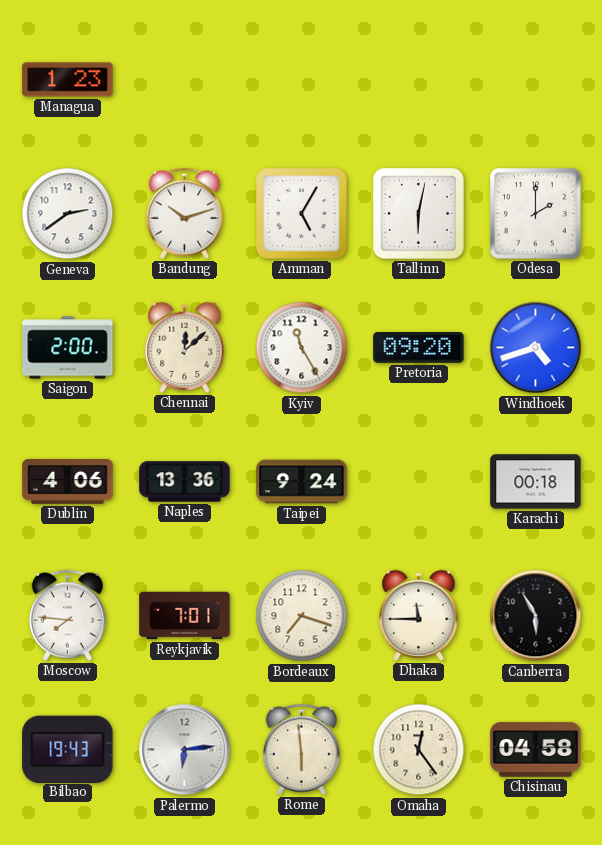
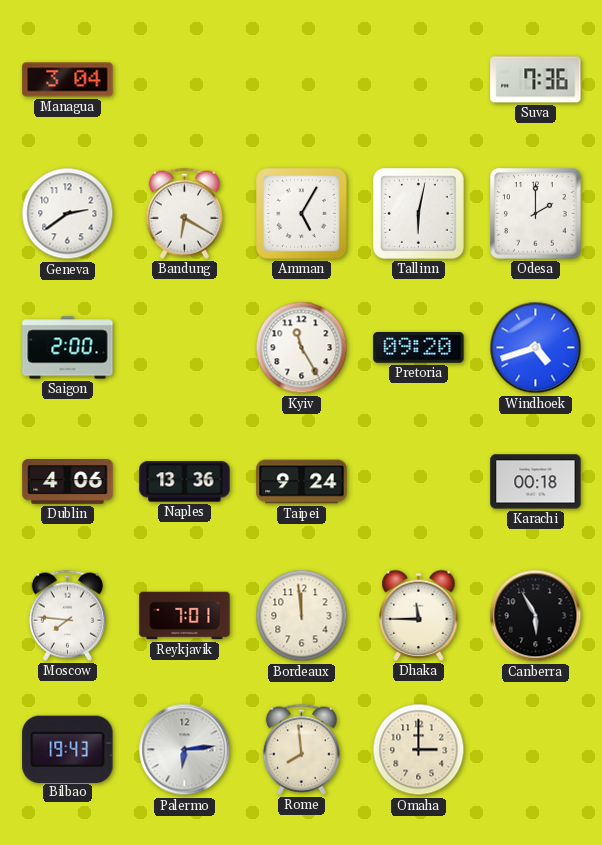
Managua: 1:23 -> 3:04
Suva: none -> 7:36
Bandung: 10:12 -> 6:20
Chennai: 12:08 -> none
Bordeaux: 7:18 -> 11:59
Rome: 5:59 -> 7:59
Omaha: 12:24 -> 3:00
Chisinau: 04:58 -> none
